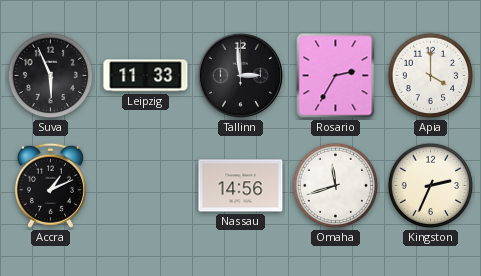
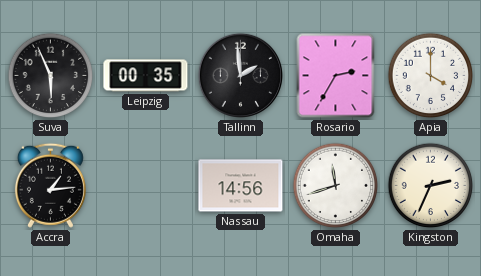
Leipzig: 11:33 -> 00:35
Tallinn: 2:59 -> 1:59
Accra: 1:11 -> 1:14
